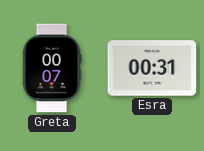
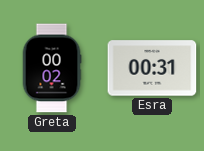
Greta: 00:07 -> 00:02
